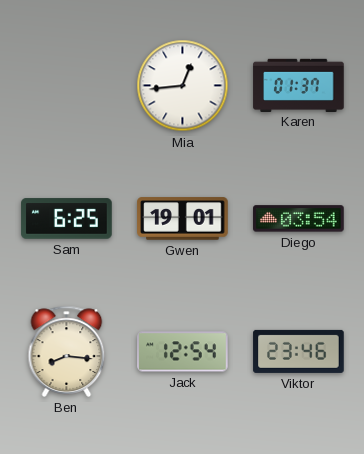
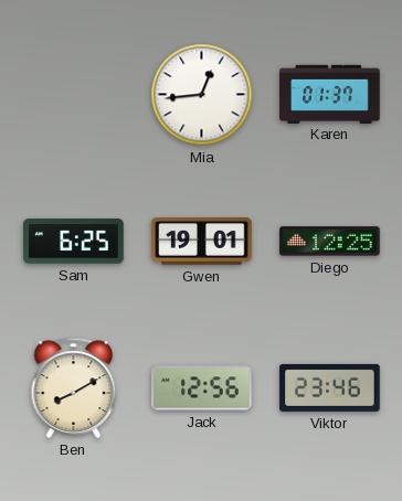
Diego: 03:54 -> 12:25
Ben: 8:16 -> 8:10
Jack: 12:54 -> 12:56
